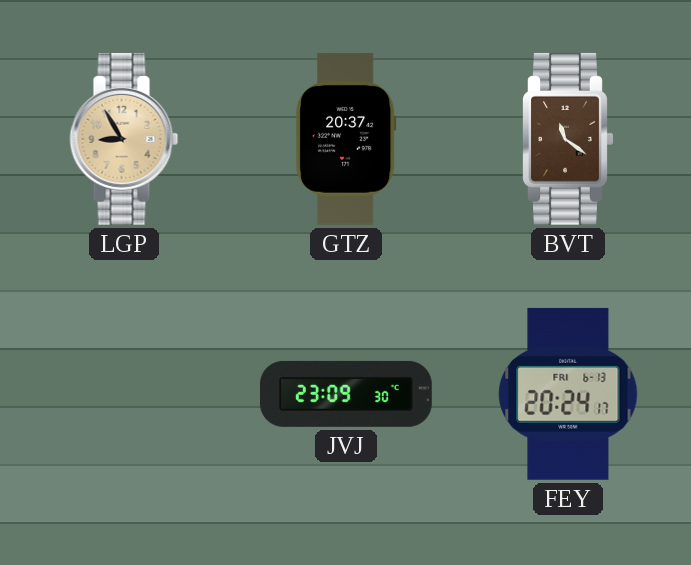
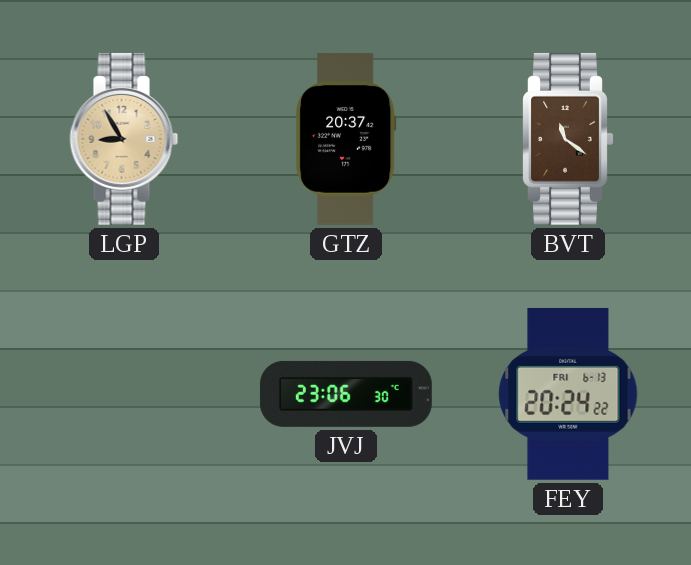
JVJ: 23:09 -> 23:06
FEY: 20:24:17 -> 20:24:22
